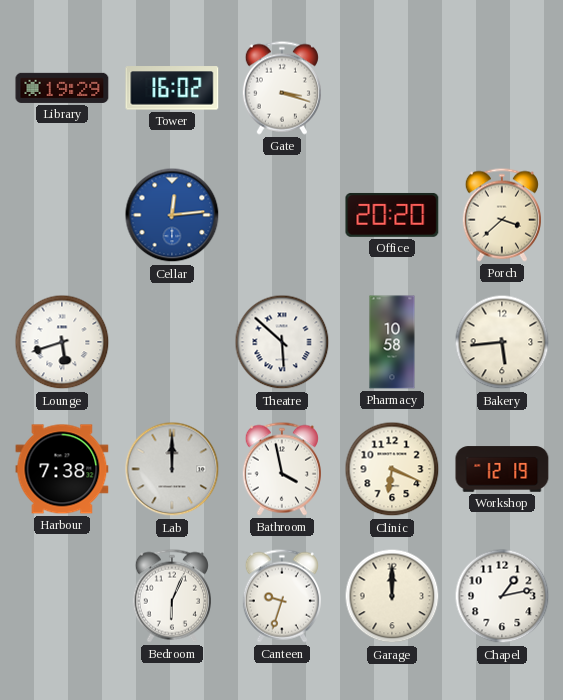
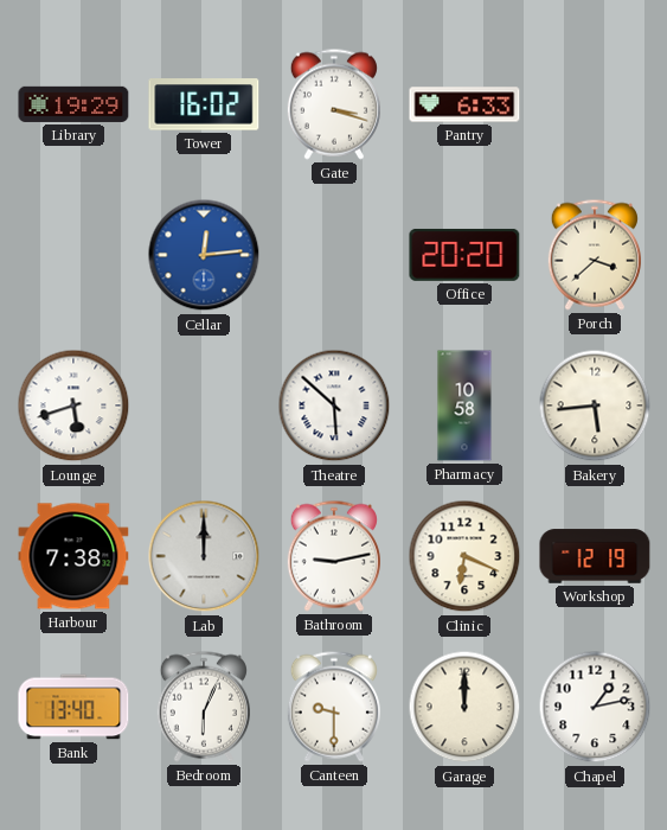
Pantry: none -> 6:33
Bathroom: 3:58 -> 9:13
Bank: none -> 13:40
Canteen: 9:33 -> 9:30
